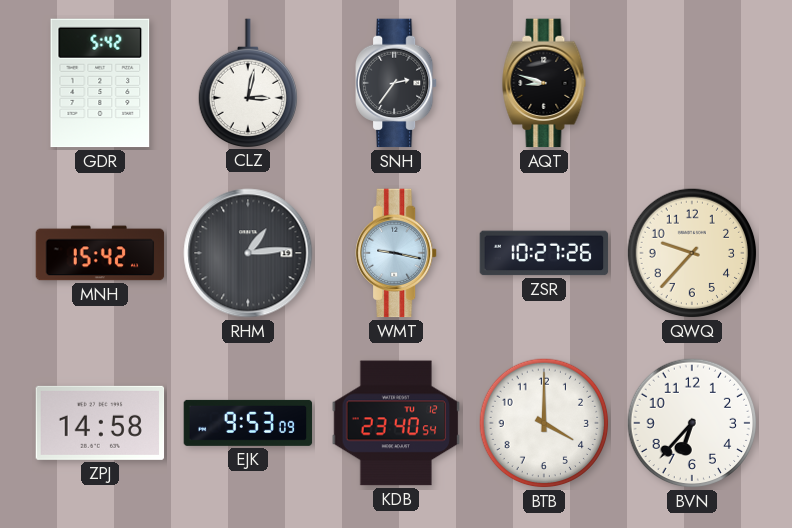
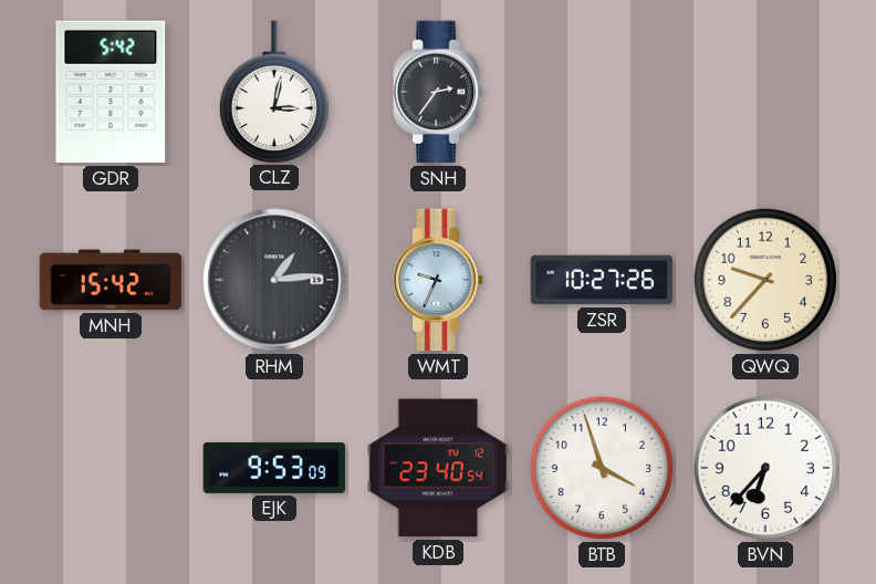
AQT: 8:48 -> none
WMT: 9:17 -> 9:34
ZPJ: 14:58 -> none
BTB: 4:00 -> 3:57
